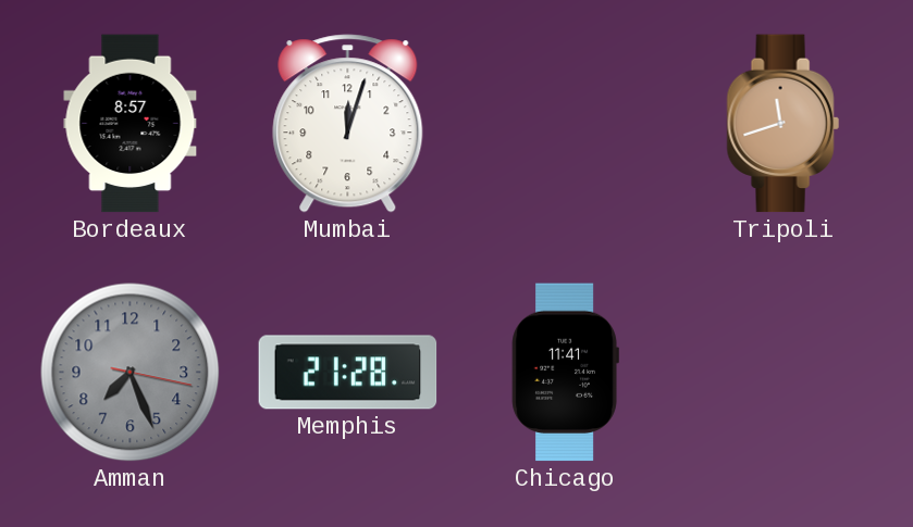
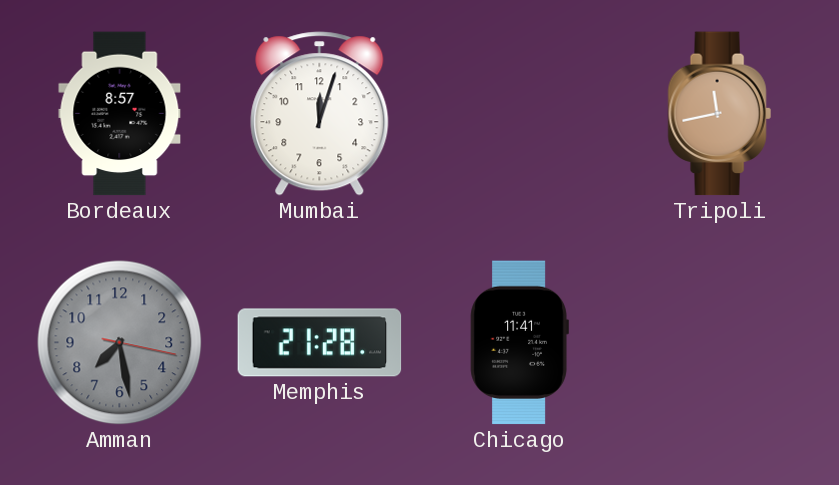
Tripoli: 11:42 -> 11:43
Amman: 7:26 -> 7:28
